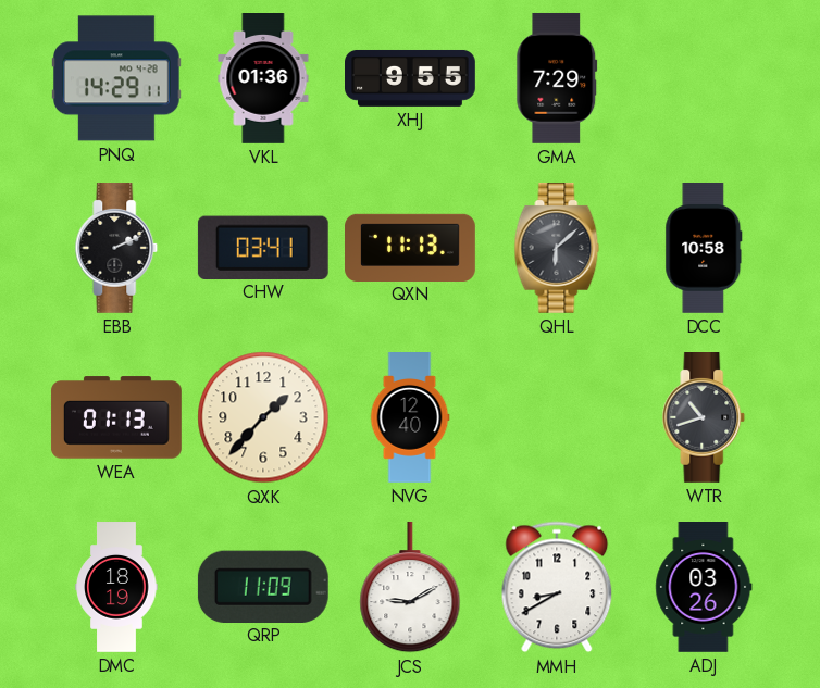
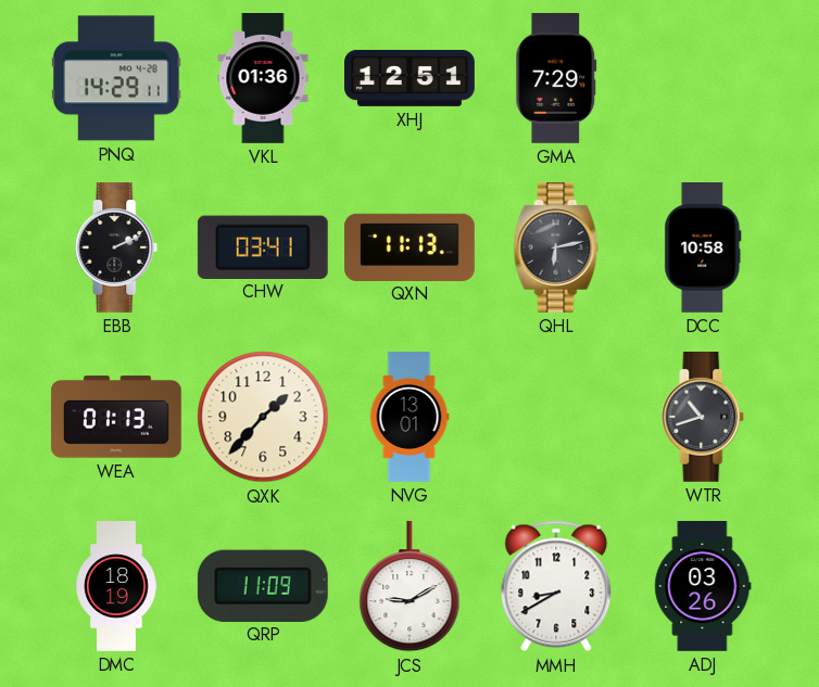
XHJ: 9:55 -> 12:51
QHL: 6:08 -> 6:13
NVG: 12:40 -> 13:01
